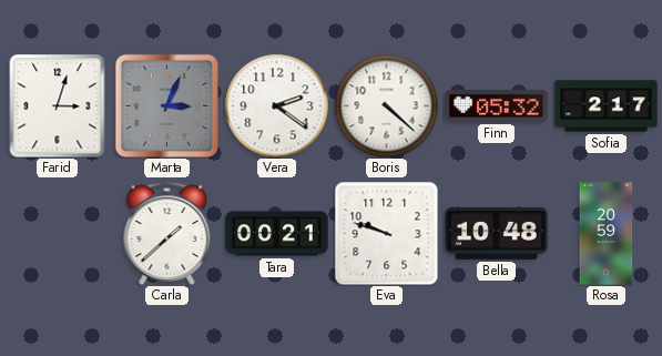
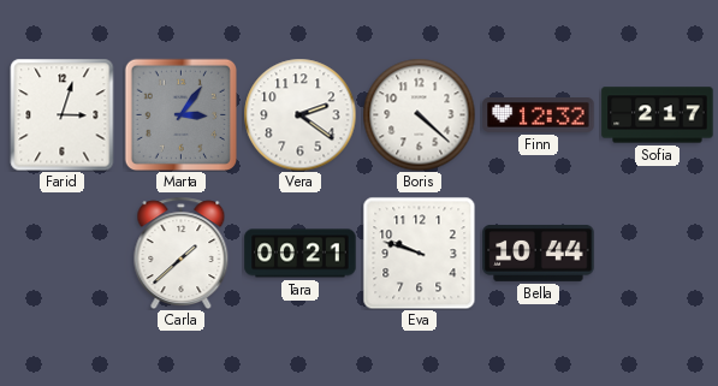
Marta: 3:04 -> 3:06
Finn: 05:32 -> 12:32
Bella: 10:48 -> 10:44
Rosa: 20:59 -> none
